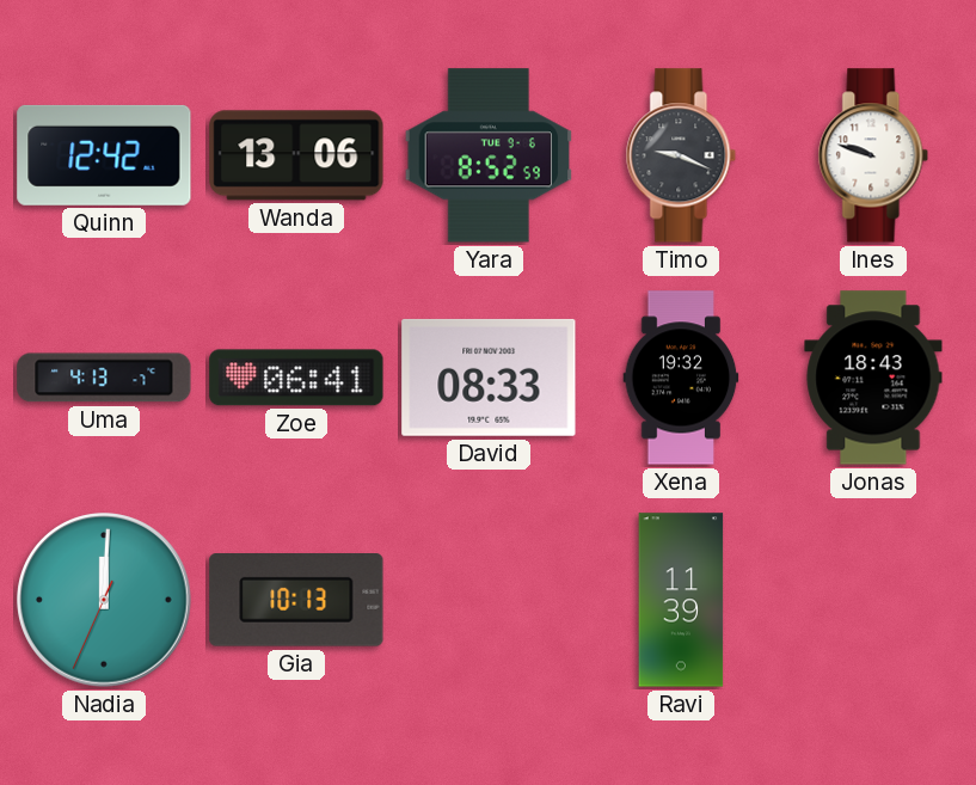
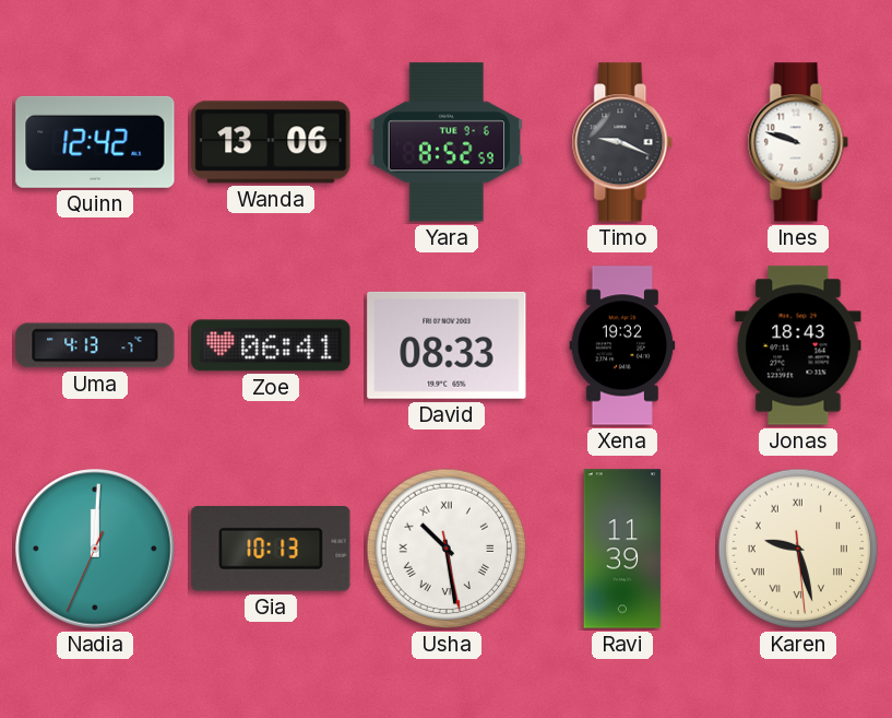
Usha: none -> 10:28
Karen: none -> 9:27
